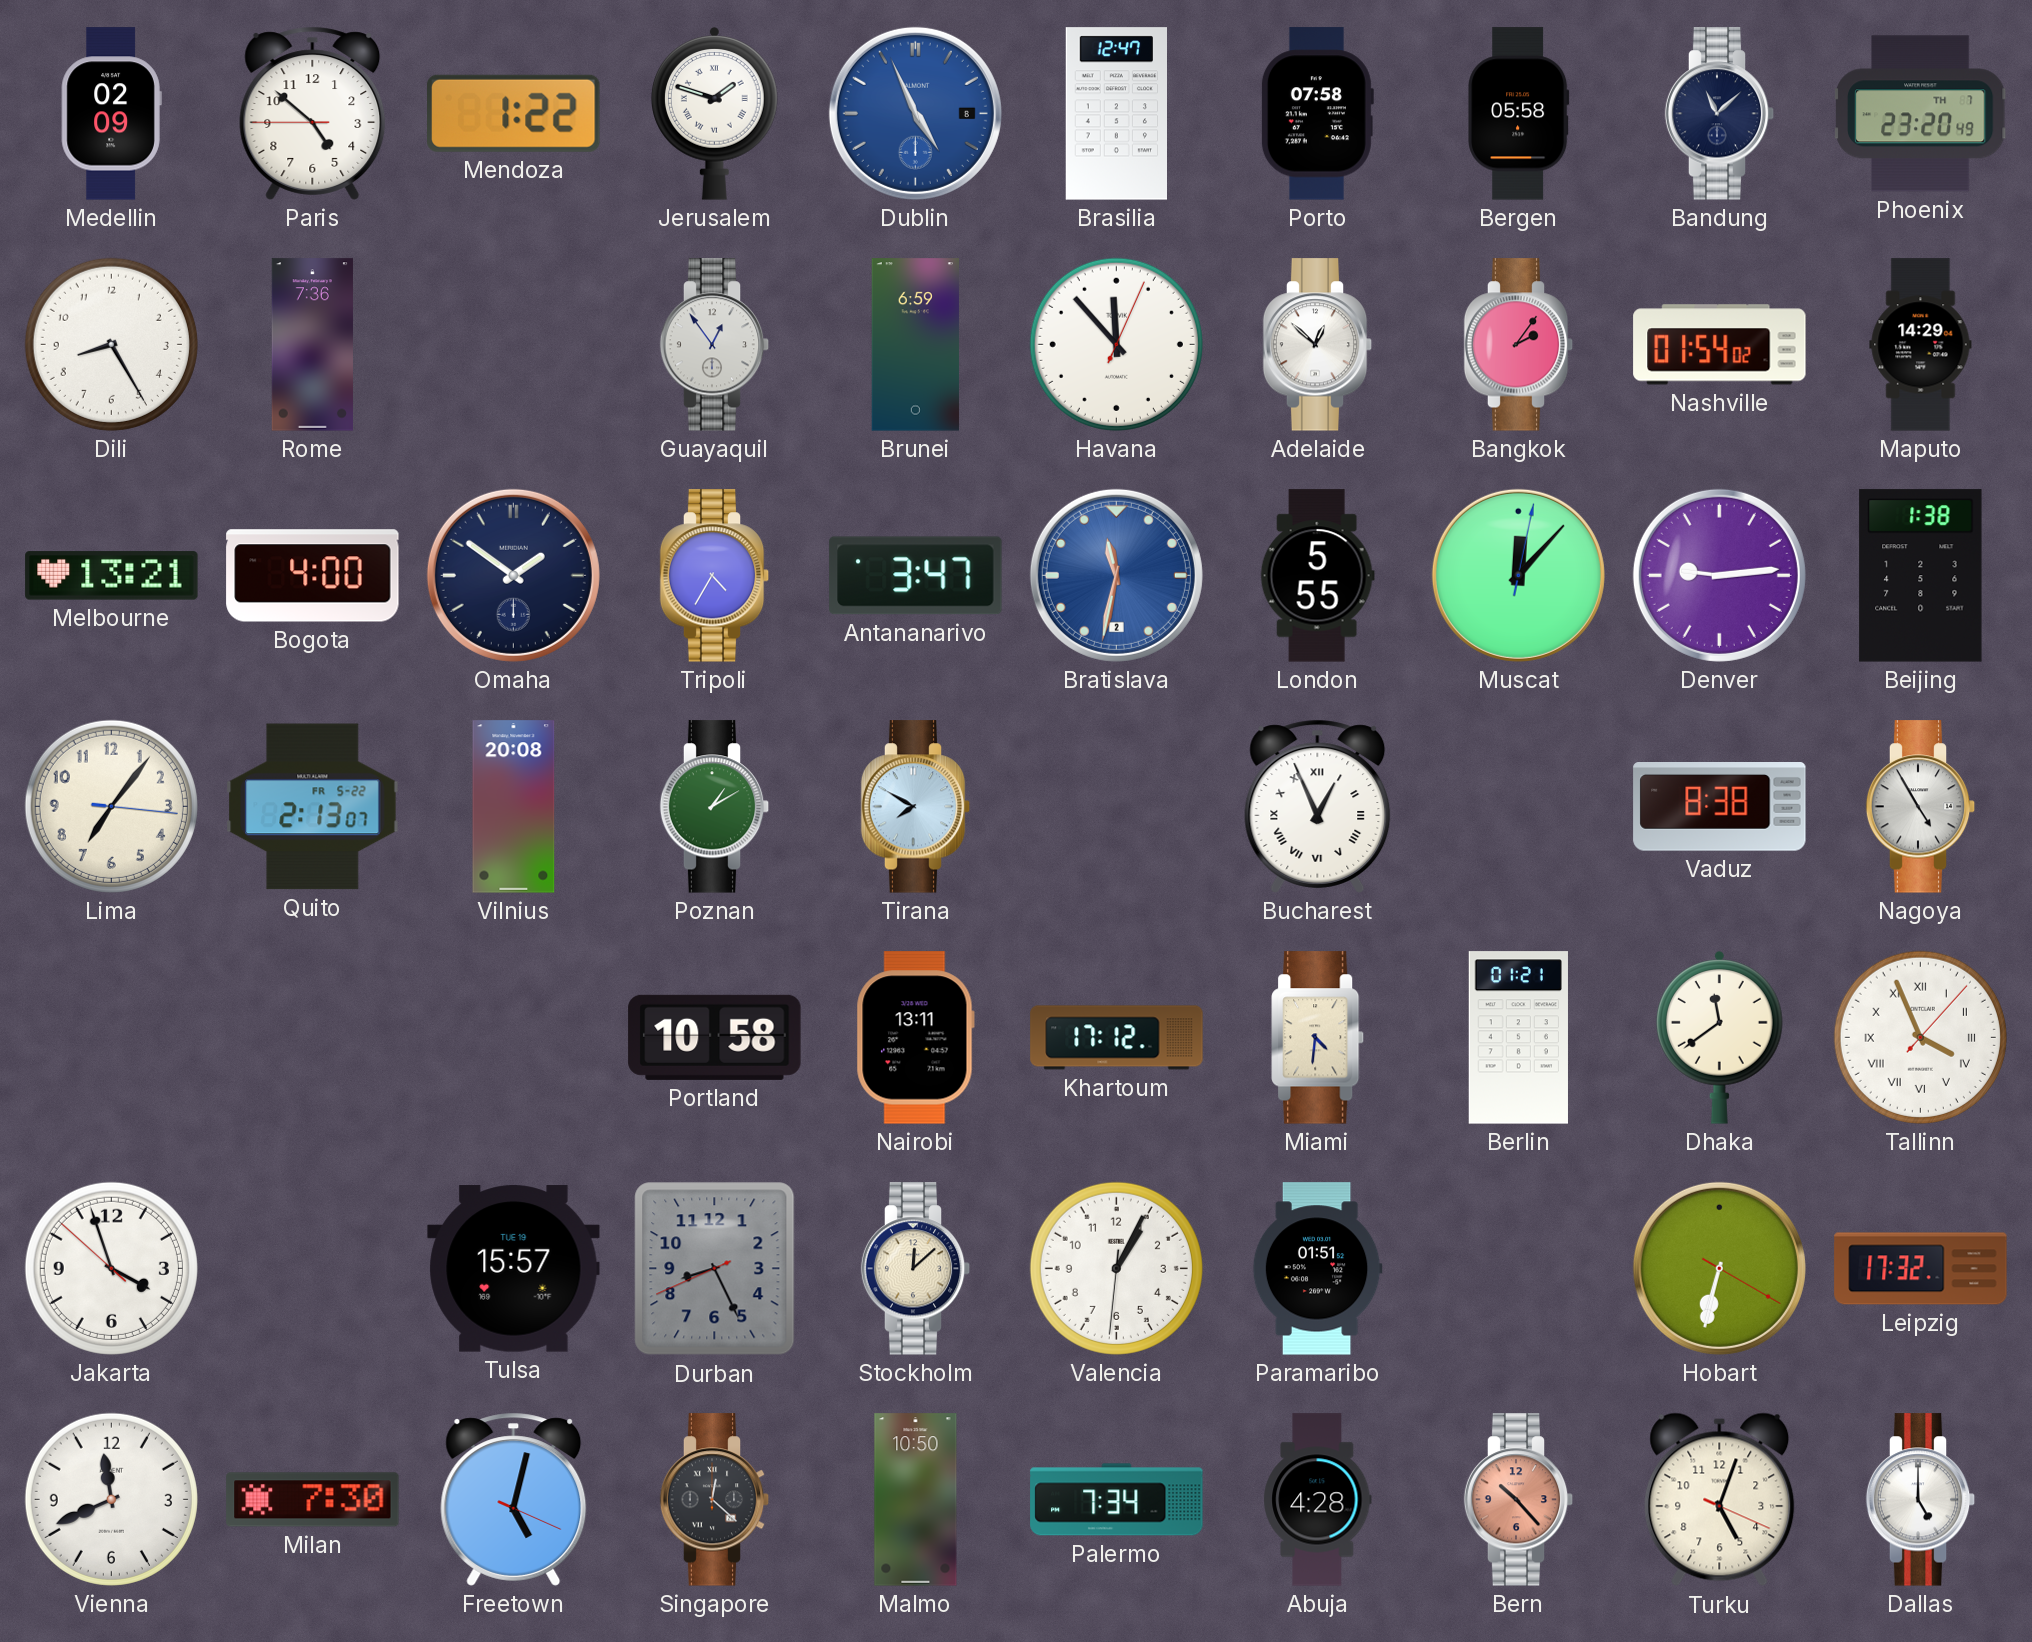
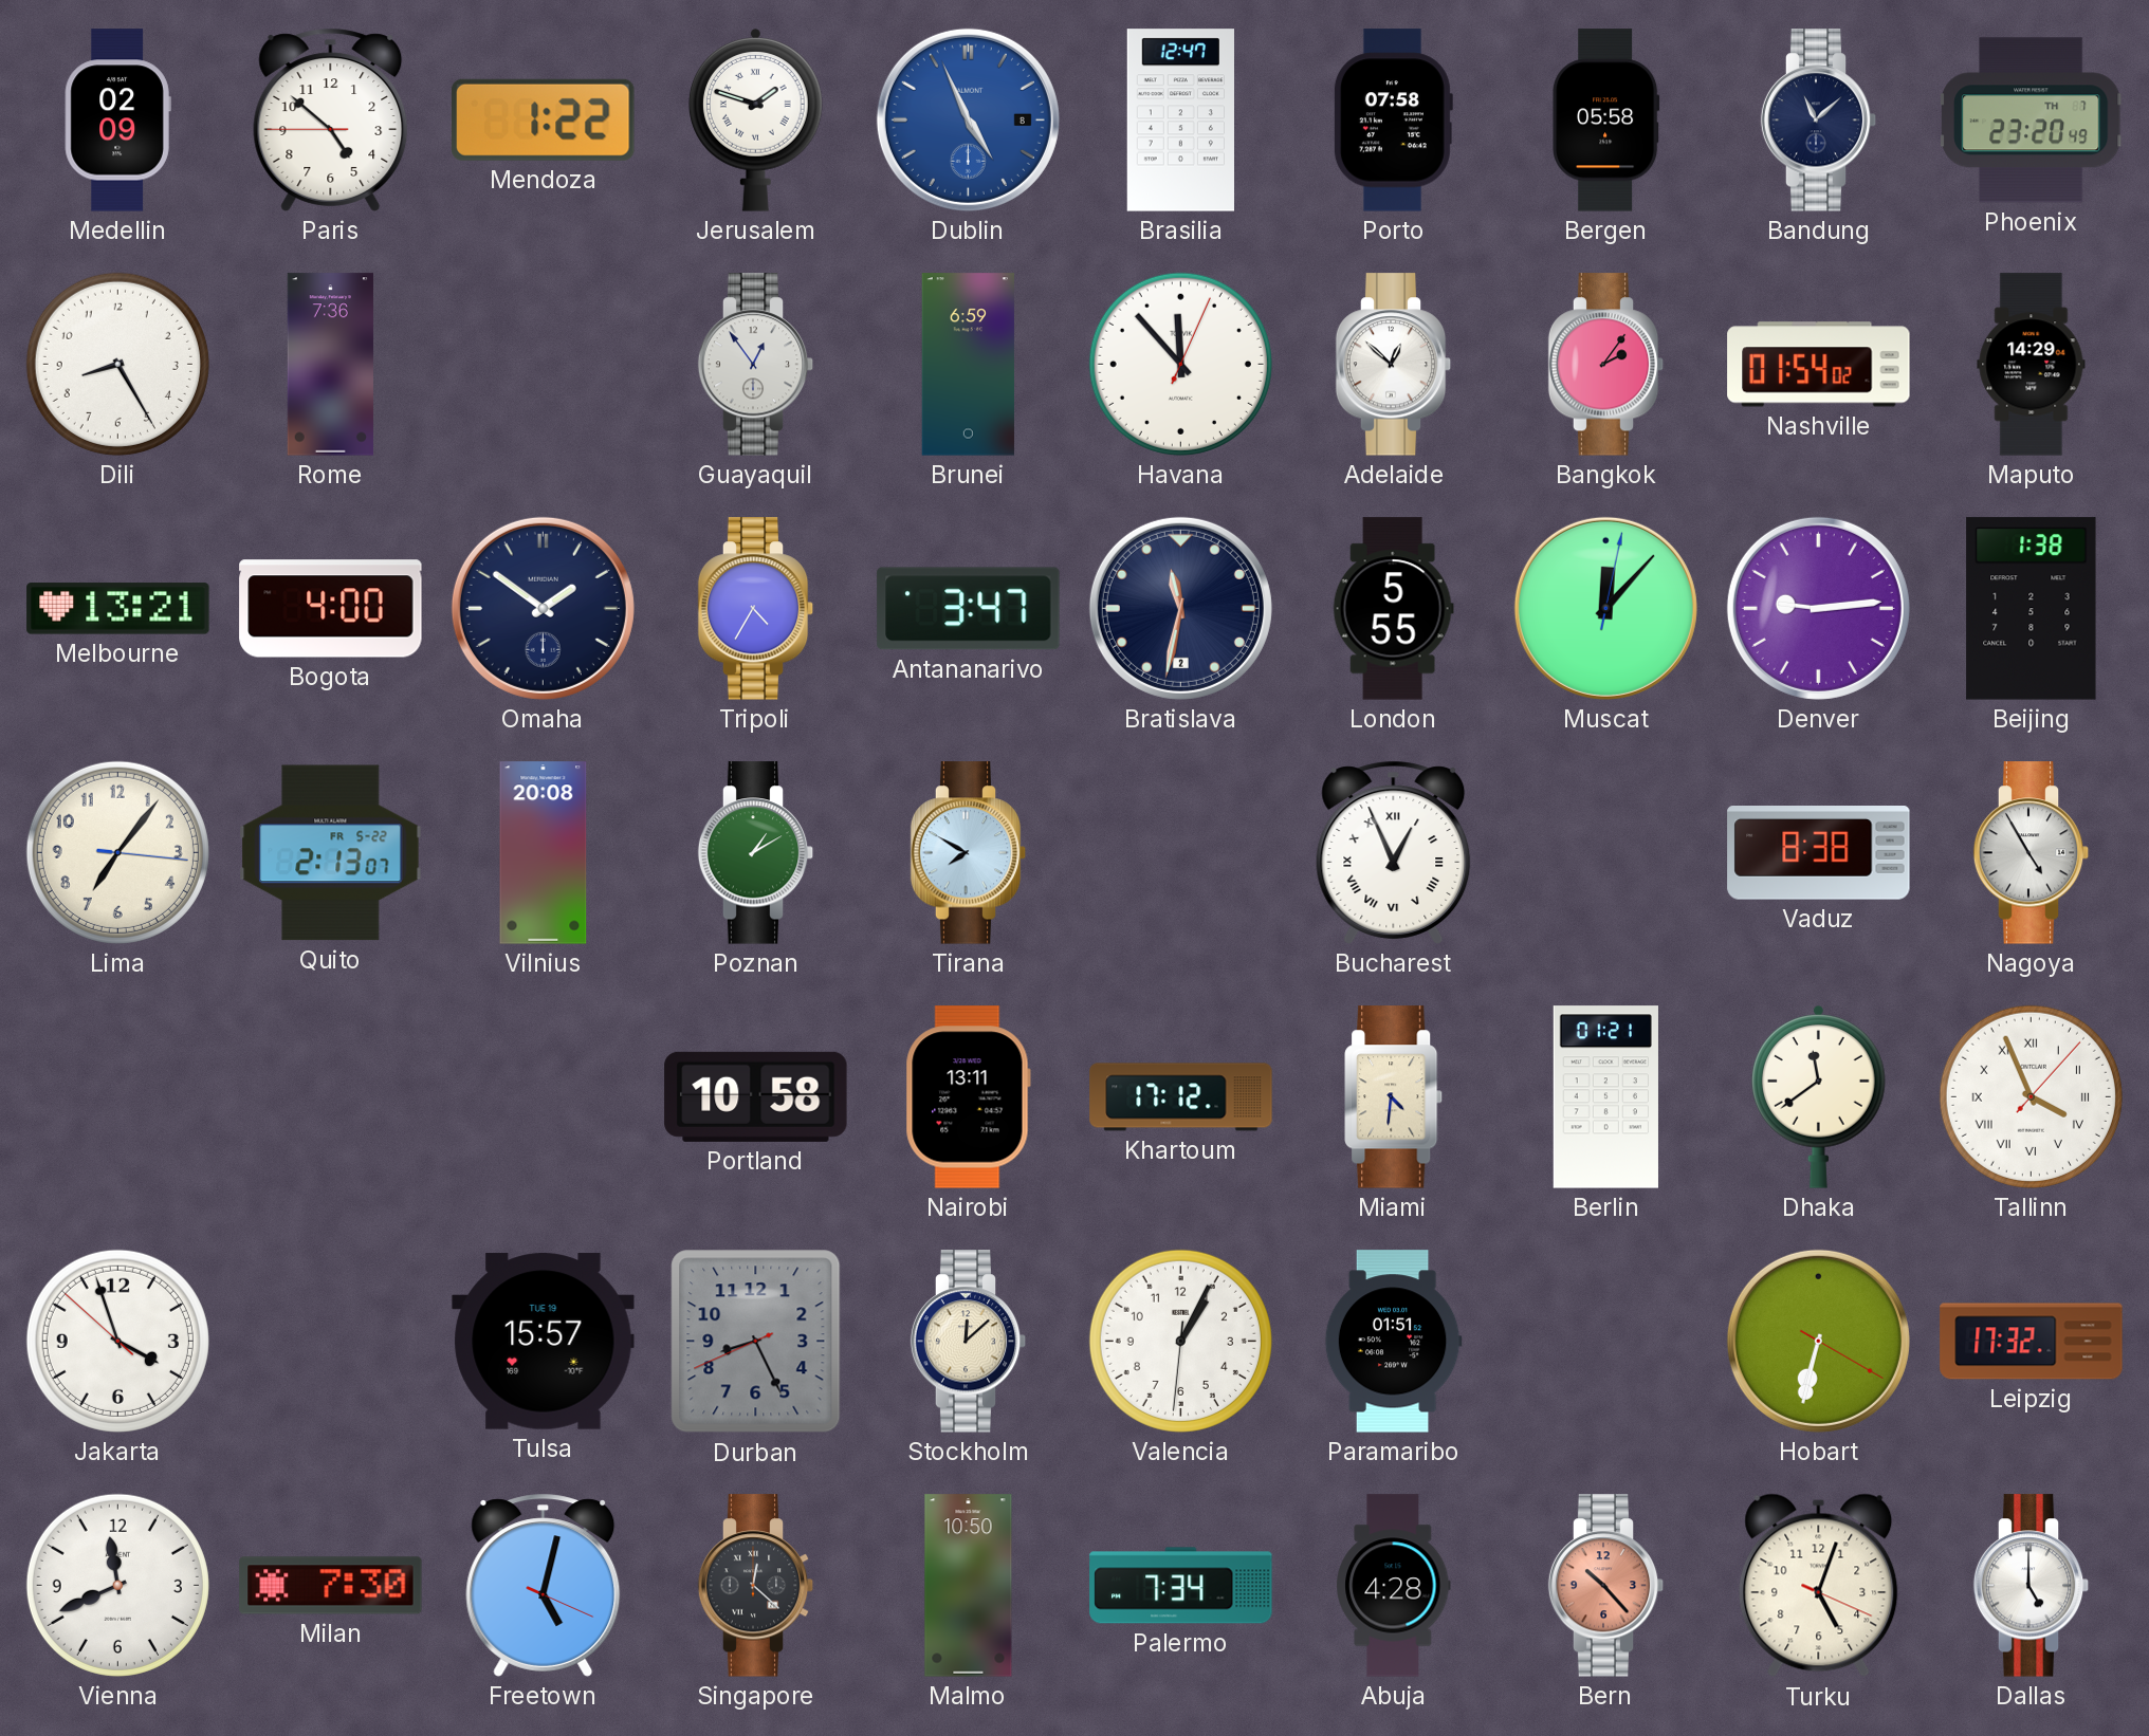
Bratislava dial: blue -> navy
